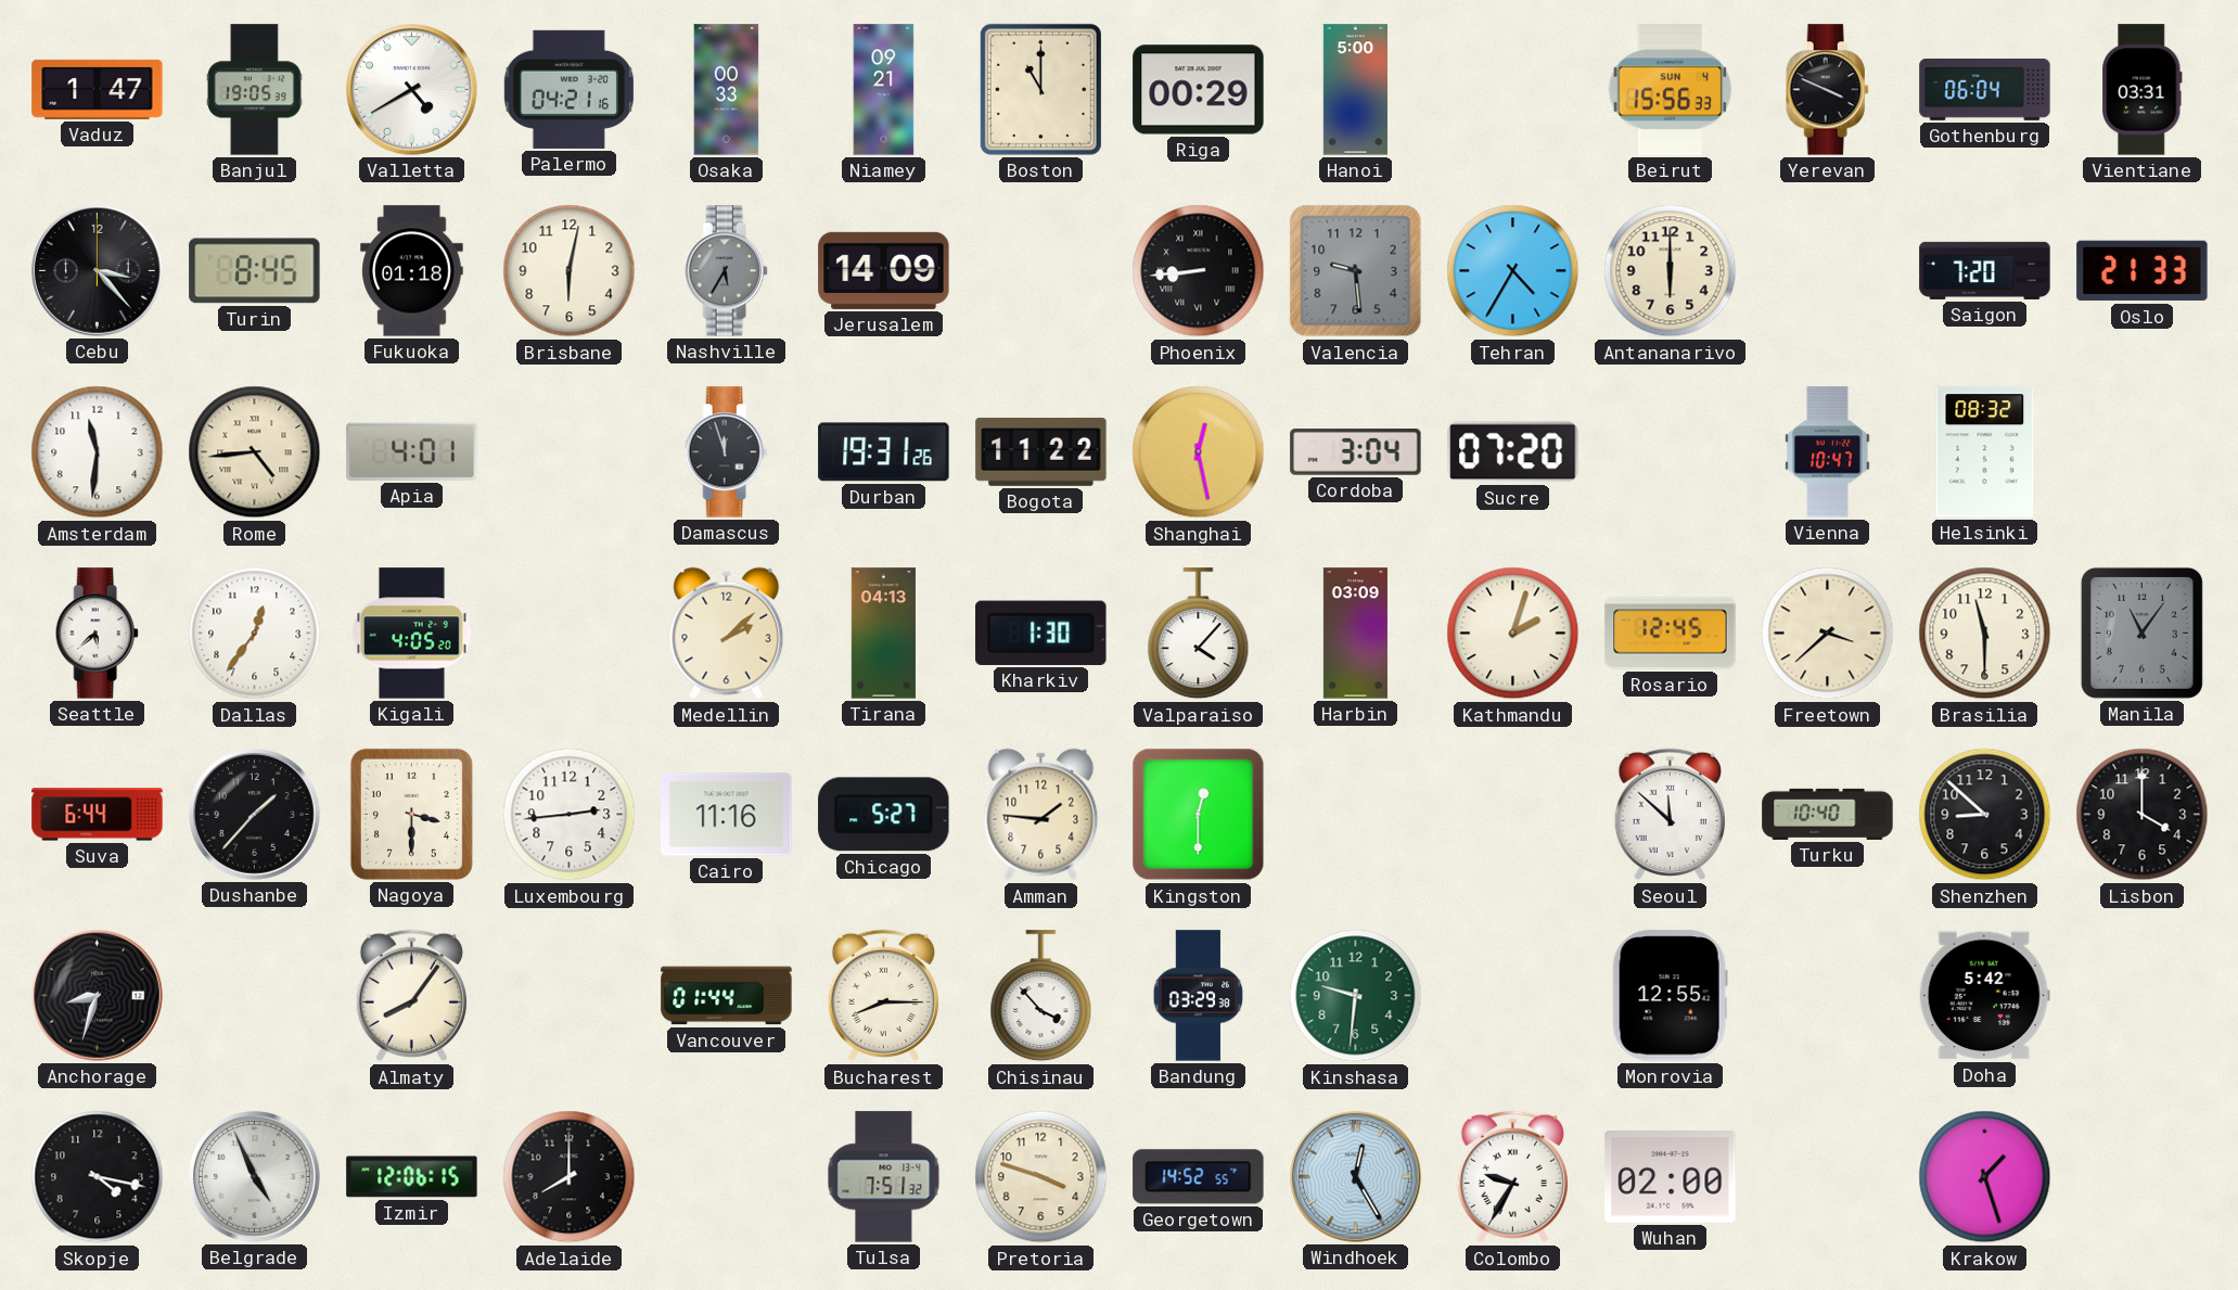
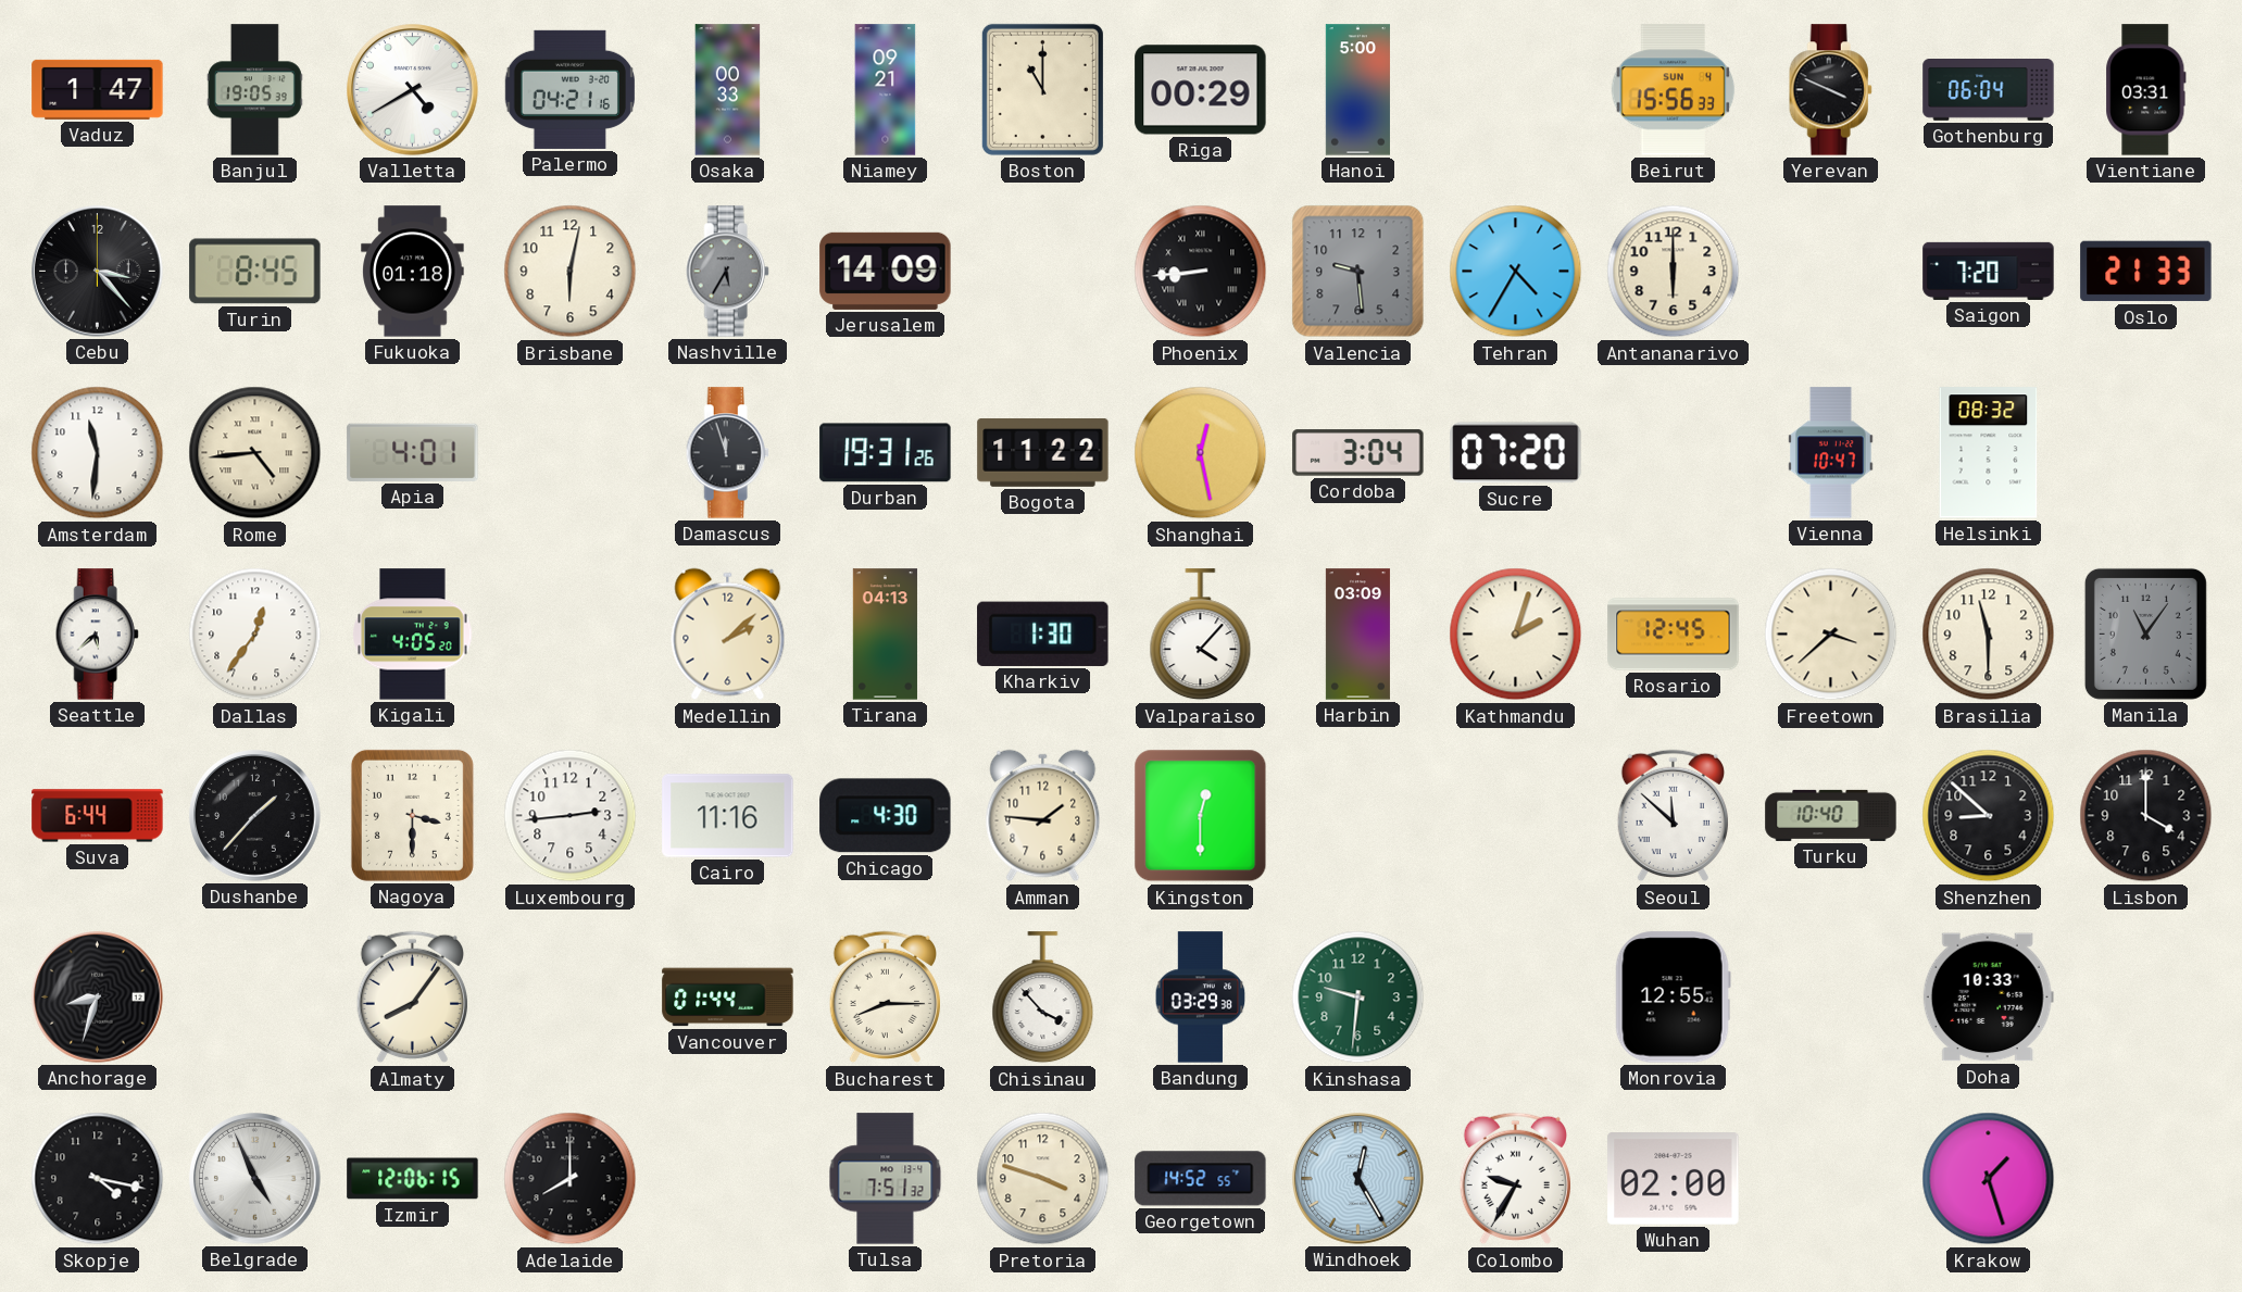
Chicago: 5:27 -> 4:30
Doha: 5:42 -> 10:33
